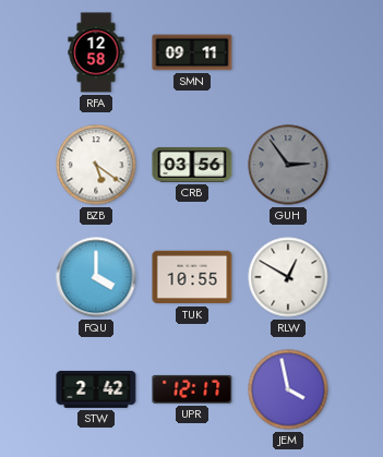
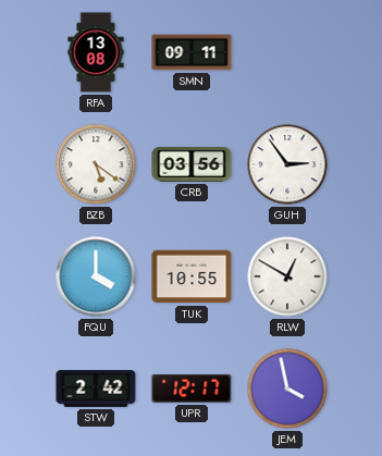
RFA: 12:58 -> 13:08
GUH dial: grey -> white
